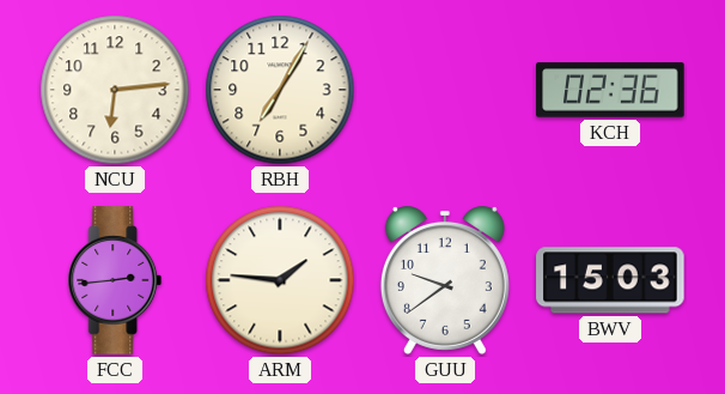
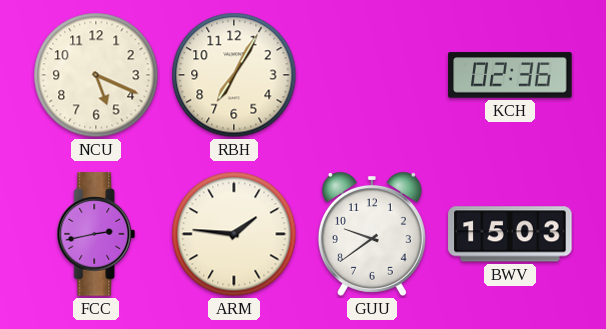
NCU: 6:14 -> 5:19
FCC: 2:44 -> 2:43
